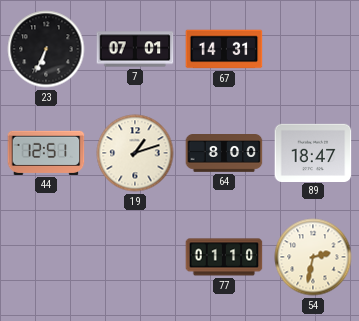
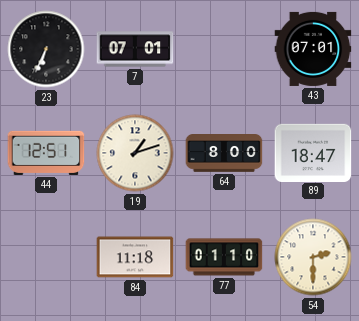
67: 14:31 -> none
43: none -> 07:01
84: none -> 11:18
54: 2:32 -> 2:30
